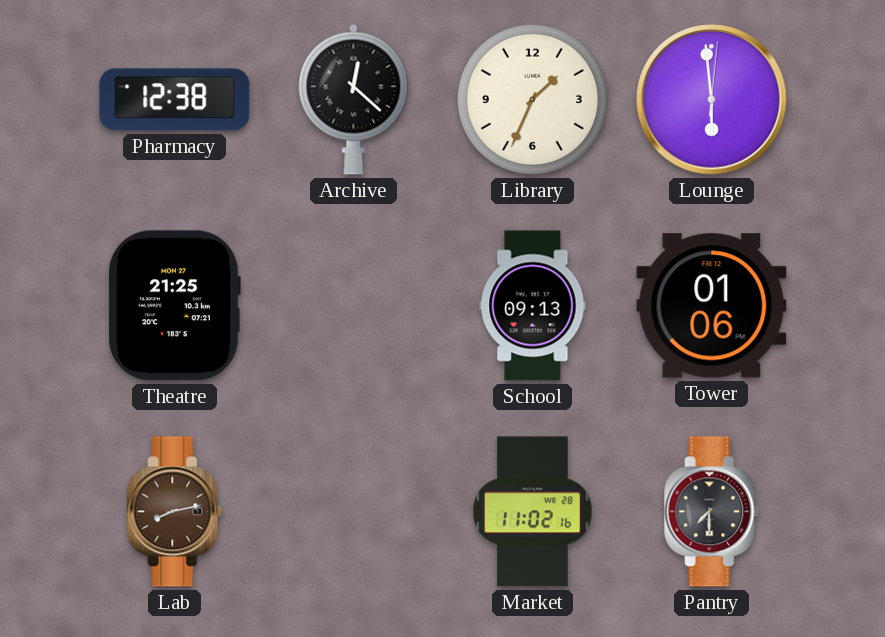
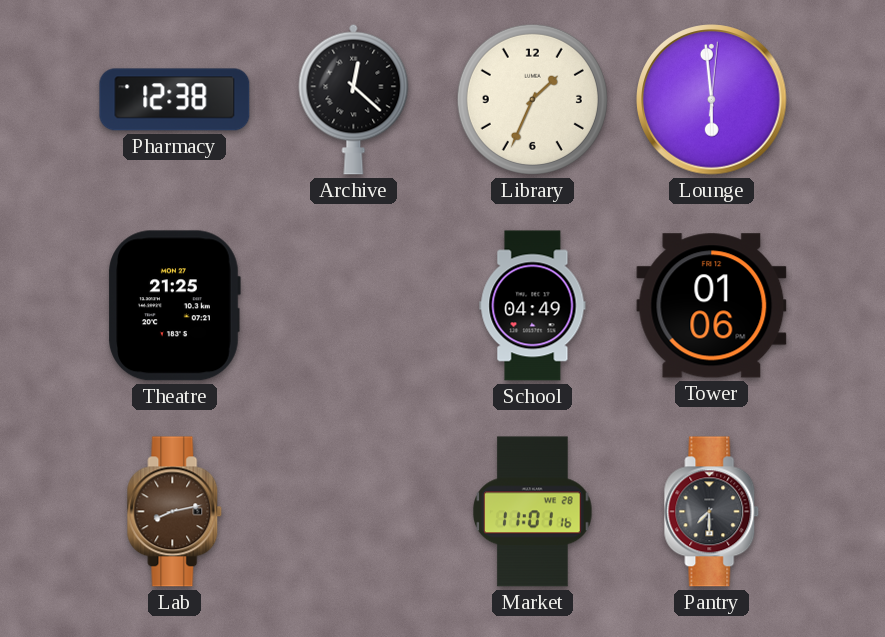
School: 09:13 -> 04:49
Market: 11:02 -> 11:01
